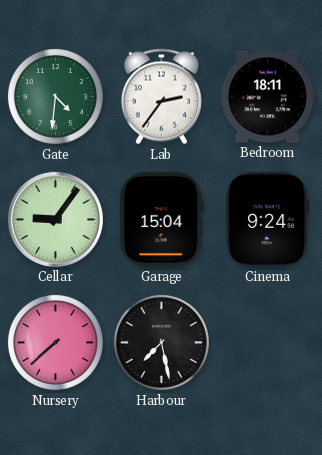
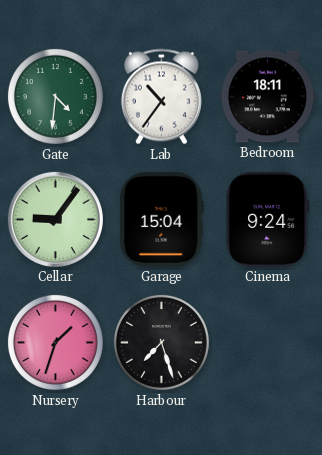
Lab: 2:36 -> 10:36
Nursery: 7:38 -> 1:33
Harbour: 7:28 -> 7:27
